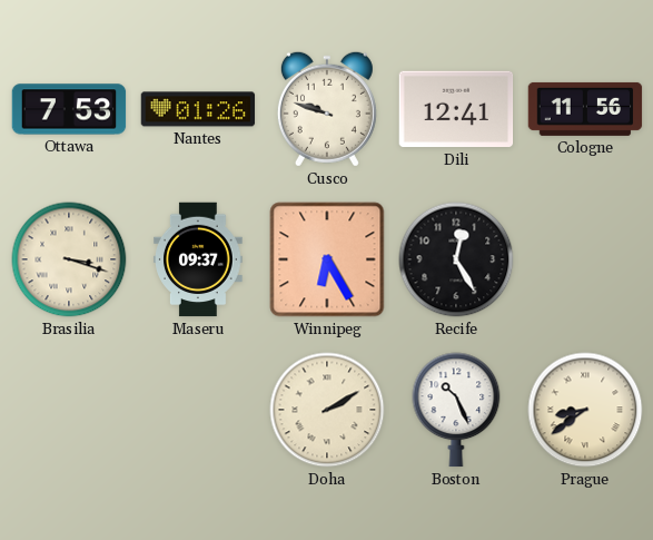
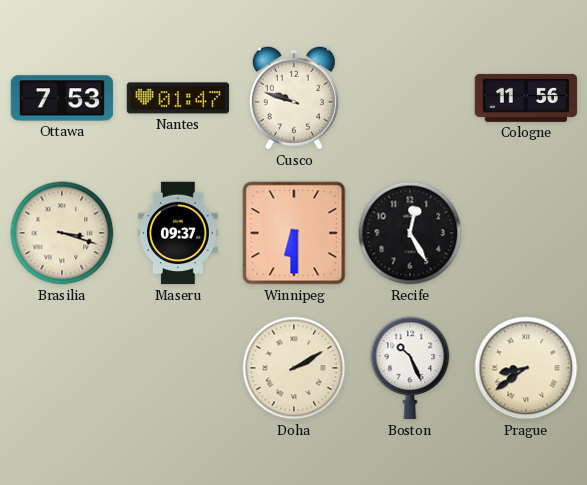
Nantes: 01:26 -> 01:47
Dili: 12:41 -> none
Winnipeg: 6:25 -> 6:30
